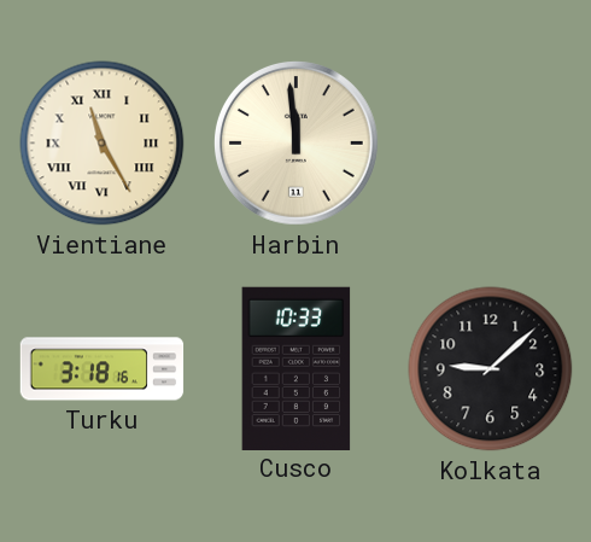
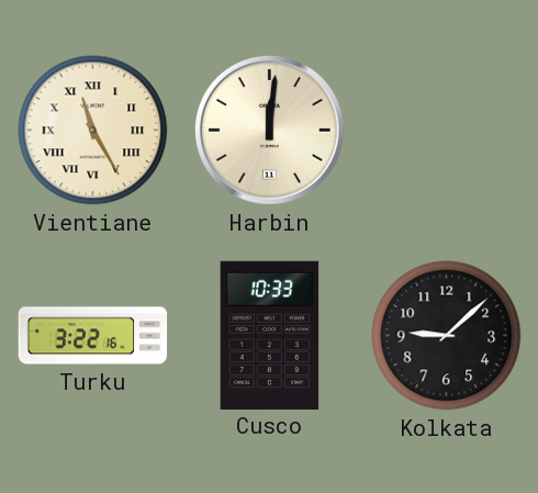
Harbin: 11:59 -> 12:01
Turku: 3:18 -> 3:22
